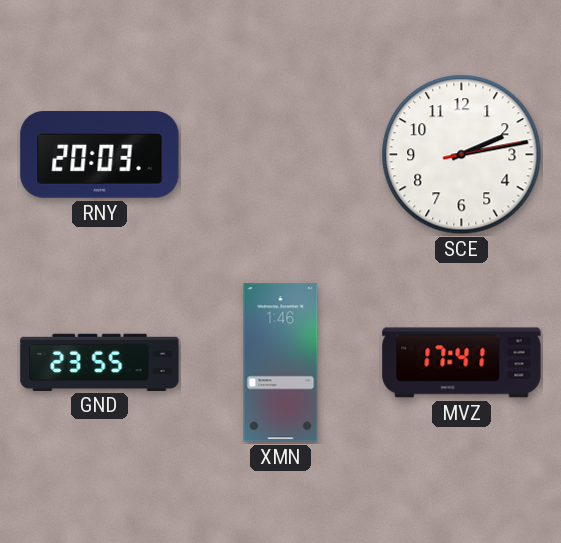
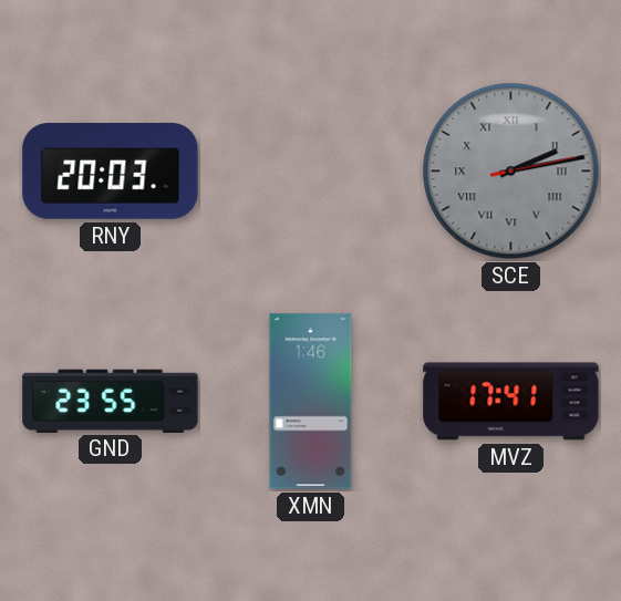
SCE dial: white -> grey
SCE numerals: Arabic -> Roman
